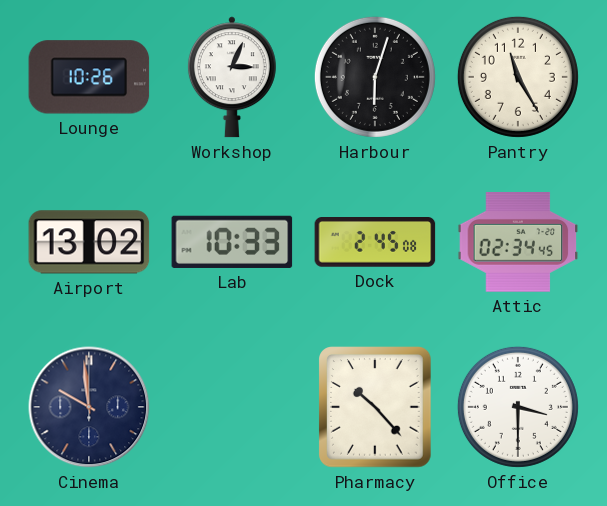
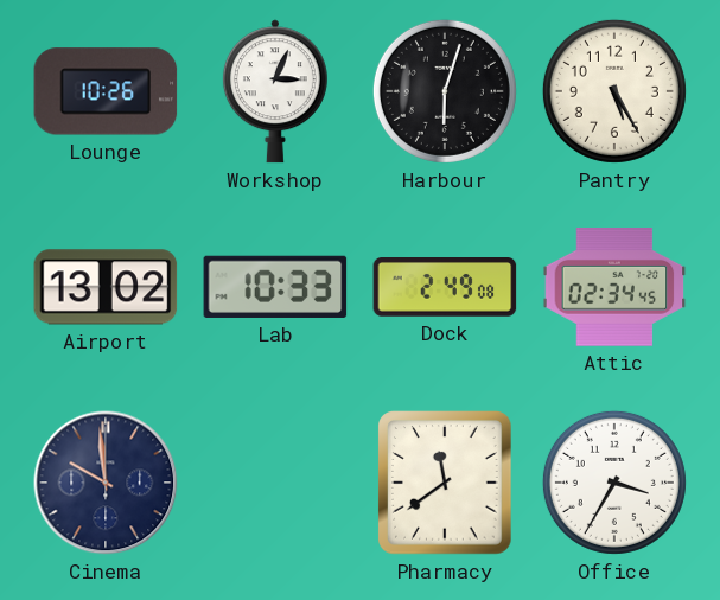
Pantry: 11:25 -> 5:25
Dock: 2:45 -> 2:49
Pharmacy: 10:23 -> 11:39
Office: 3:30 -> 3:35
